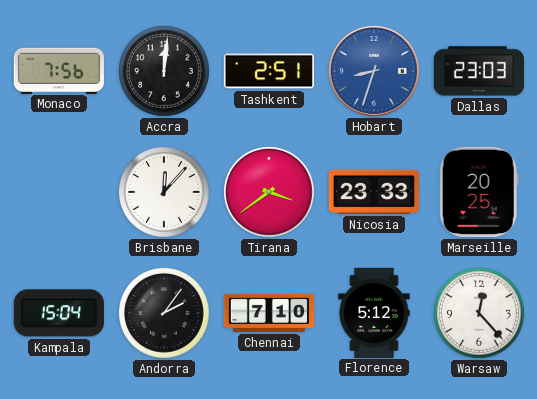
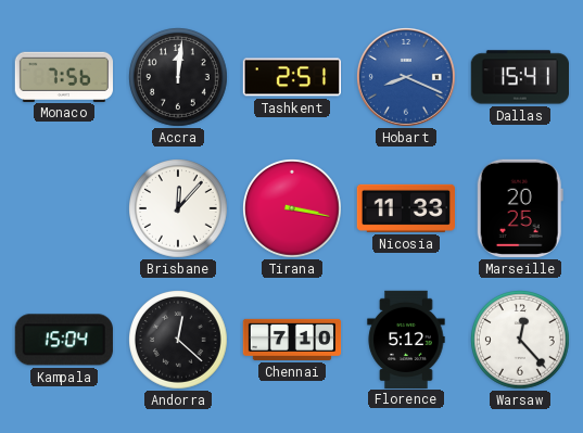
Hobart: 8:33 -> 8:19
Dallas: 23:03 -> 15:41
Tirana: 3:39 -> 3:17
Nicosia: 23:33 -> 11:33
Andorra: 2:06 -> 12:22
